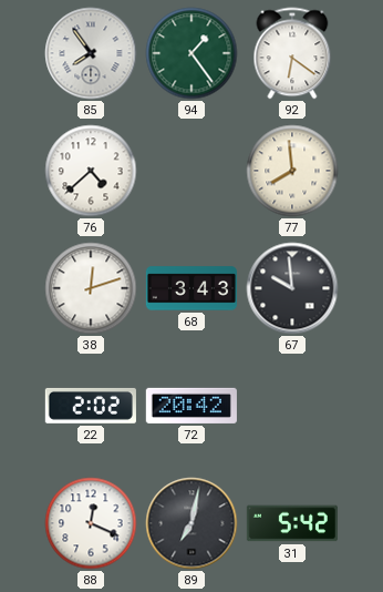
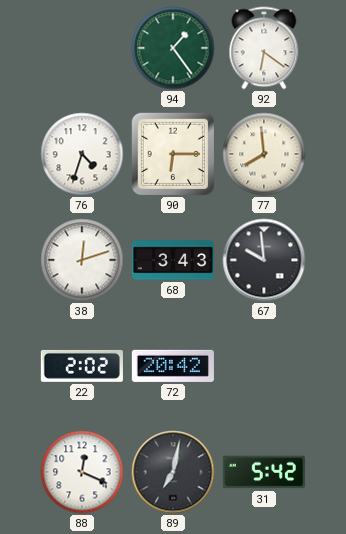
85: 7:54 -> none
76: 4:38 -> 4:33
90: none -> 6:15
